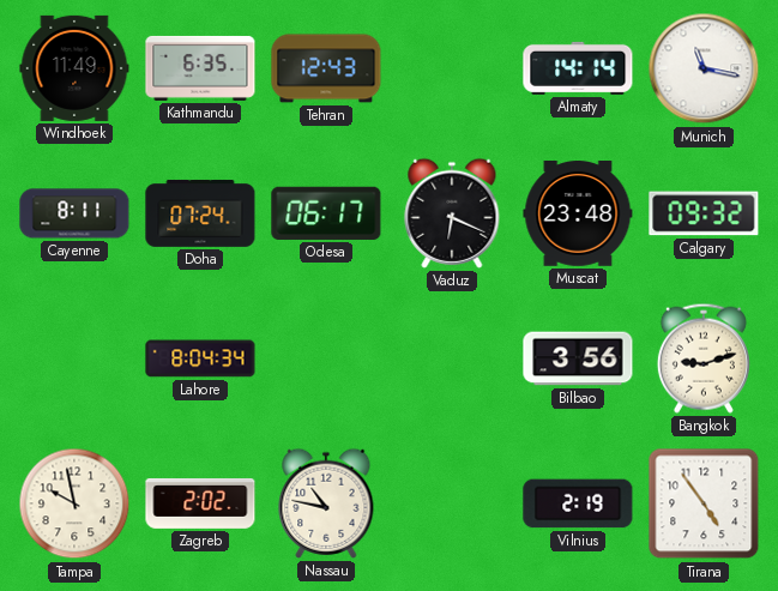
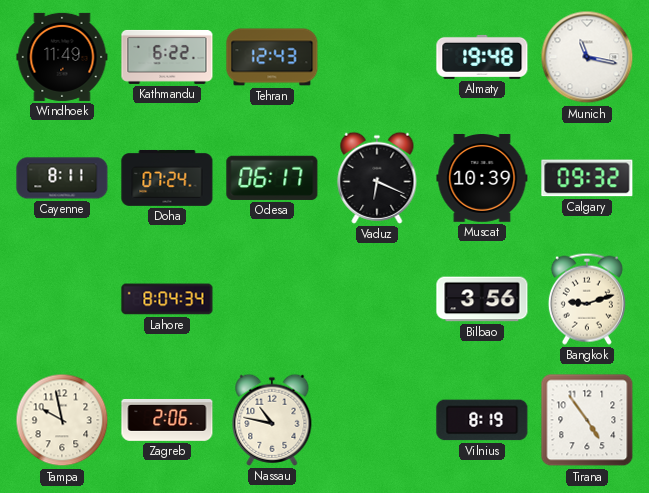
Kathmandu: 6:35 -> 6:22
Almaty: 14:14 -> 19:48
Muscat: 23:48 -> 10:39
Zagreb: 2:02 -> 2:06
Vilnius: 2:19 -> 8:19
